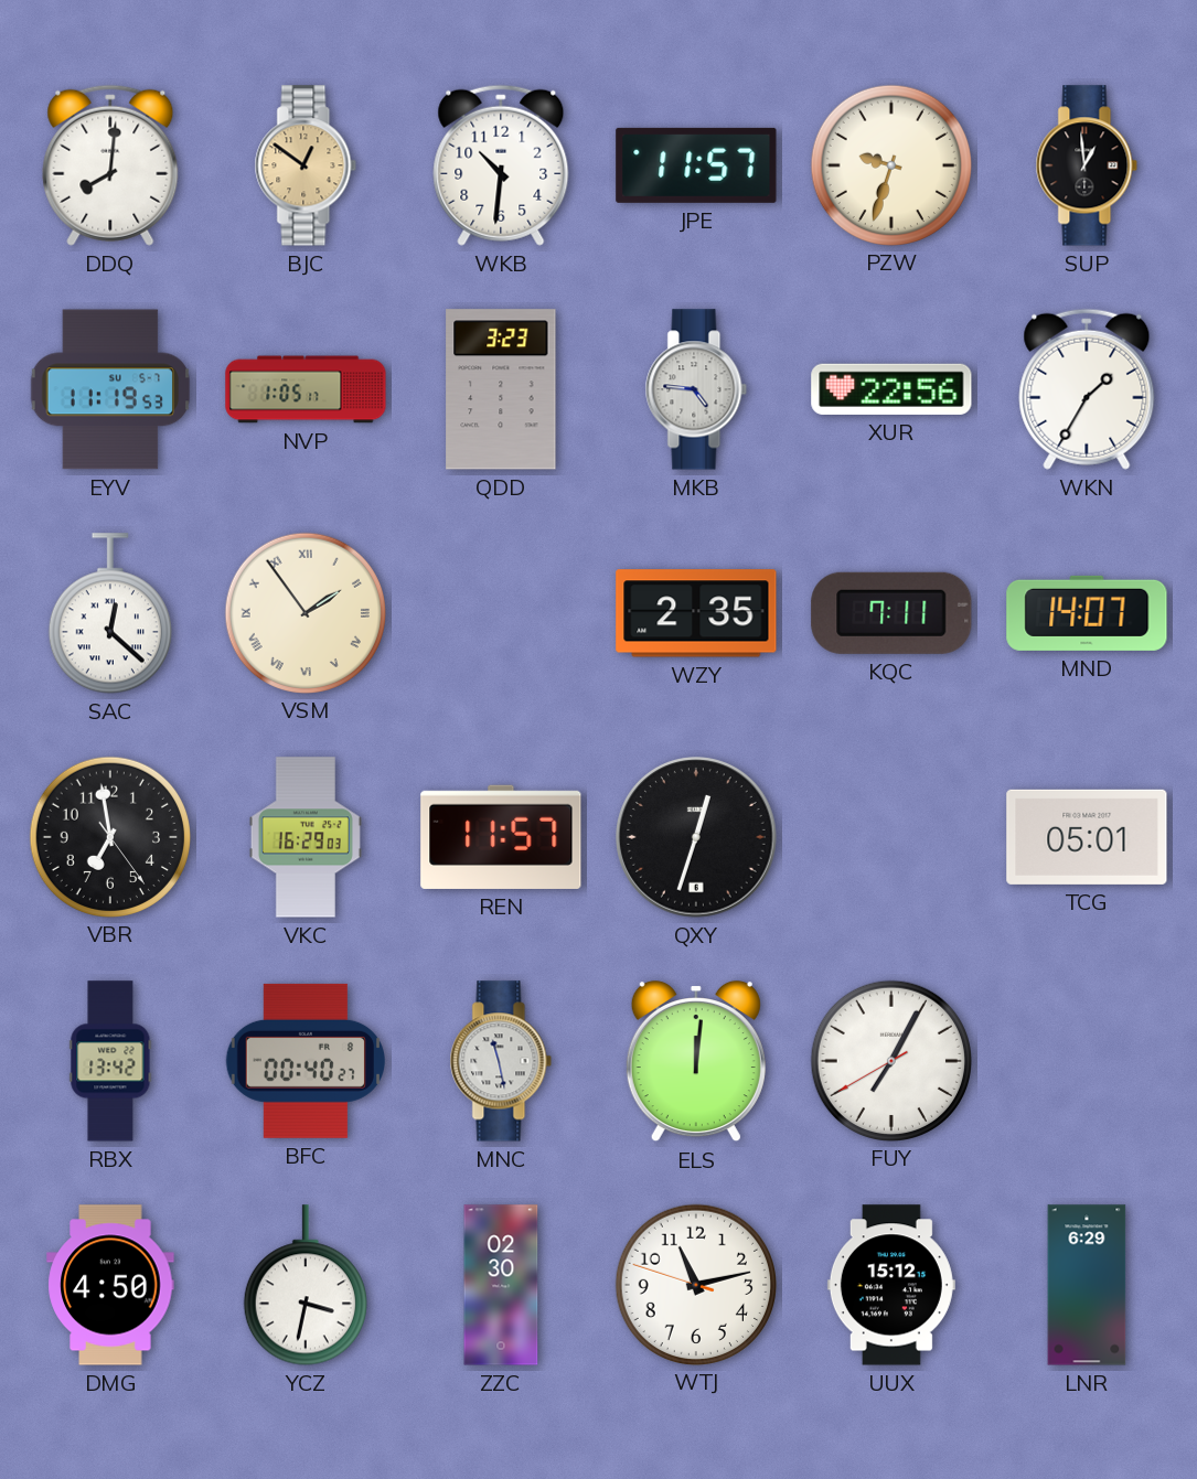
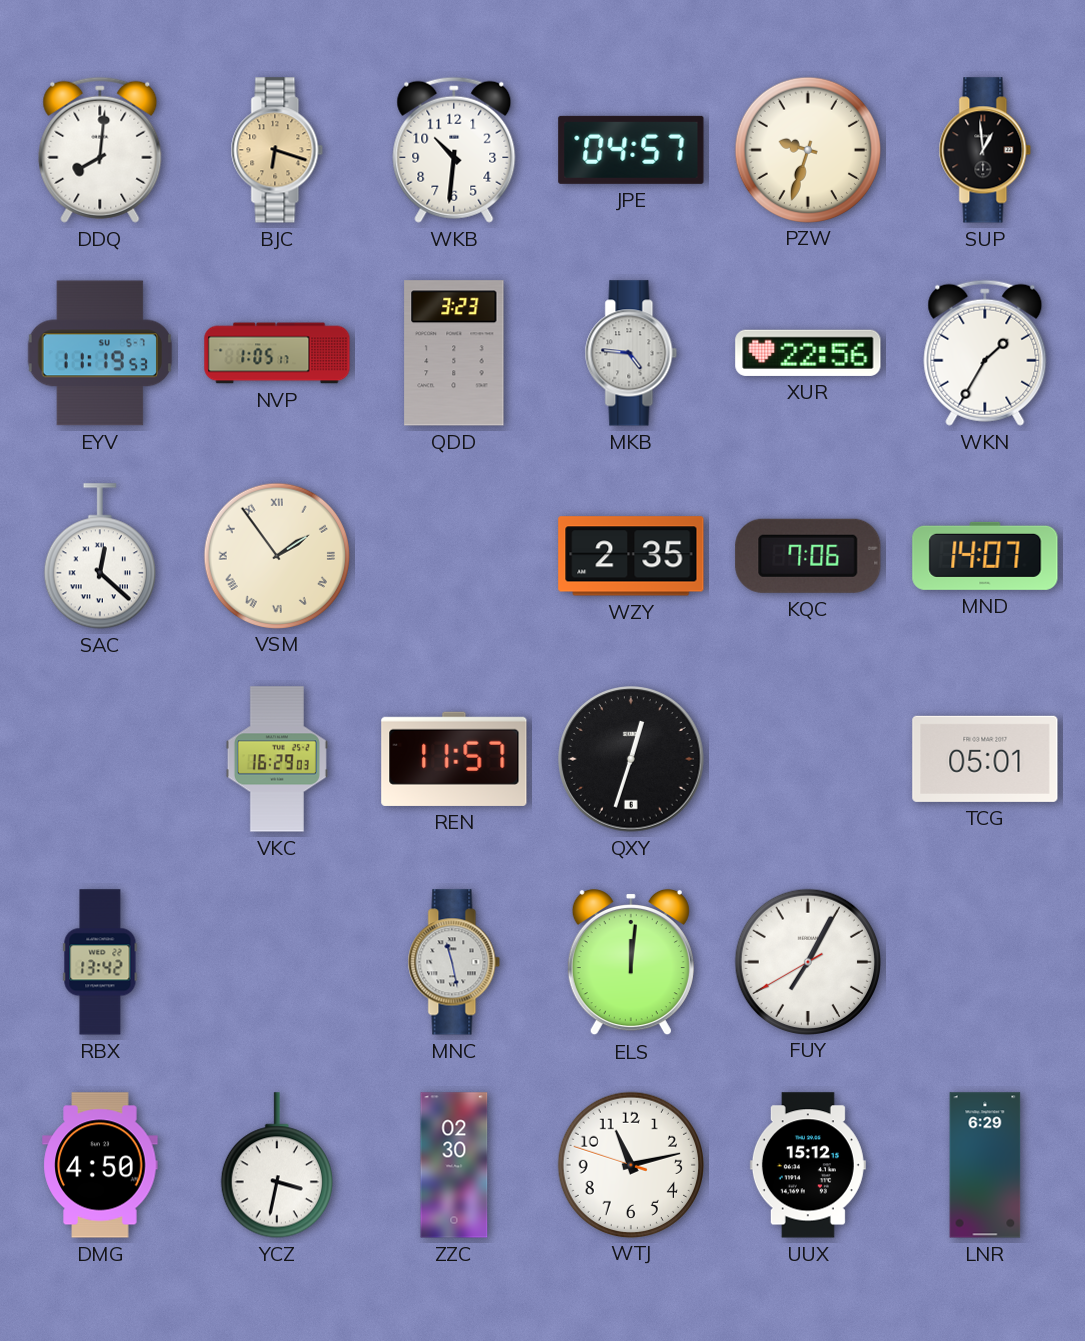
BJC: 12:51 -> 6:18
JPE: 11:57 -> 04:57
KQC: 7:11 -> 7:06
VBR: 6:58 -> none
BFC: 00:40 -> none
